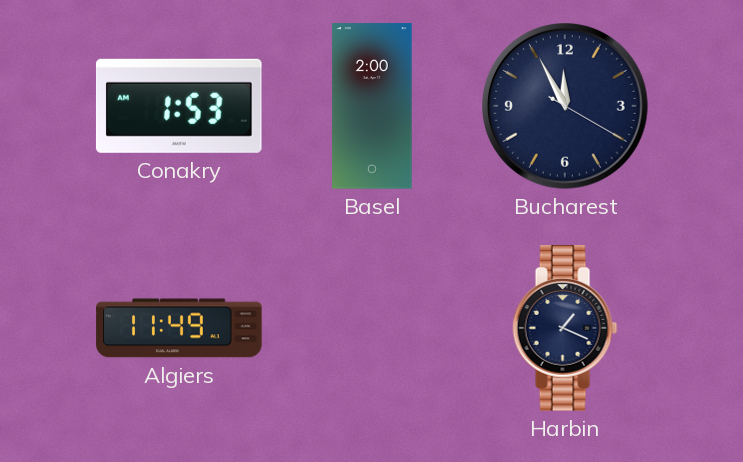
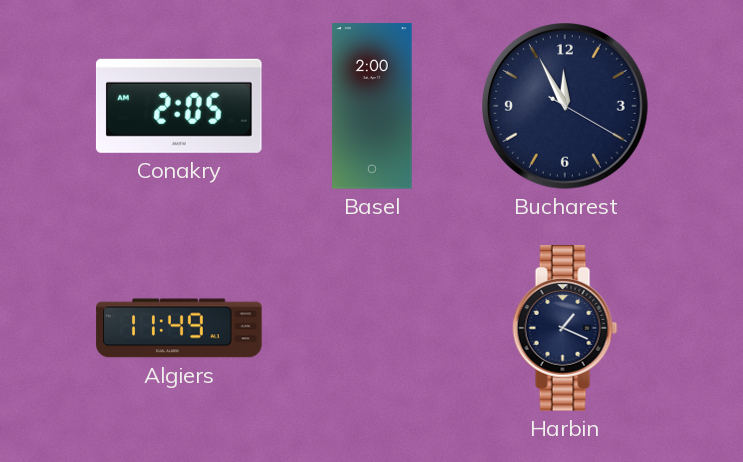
Conakry: 1:53 -> 2:05
